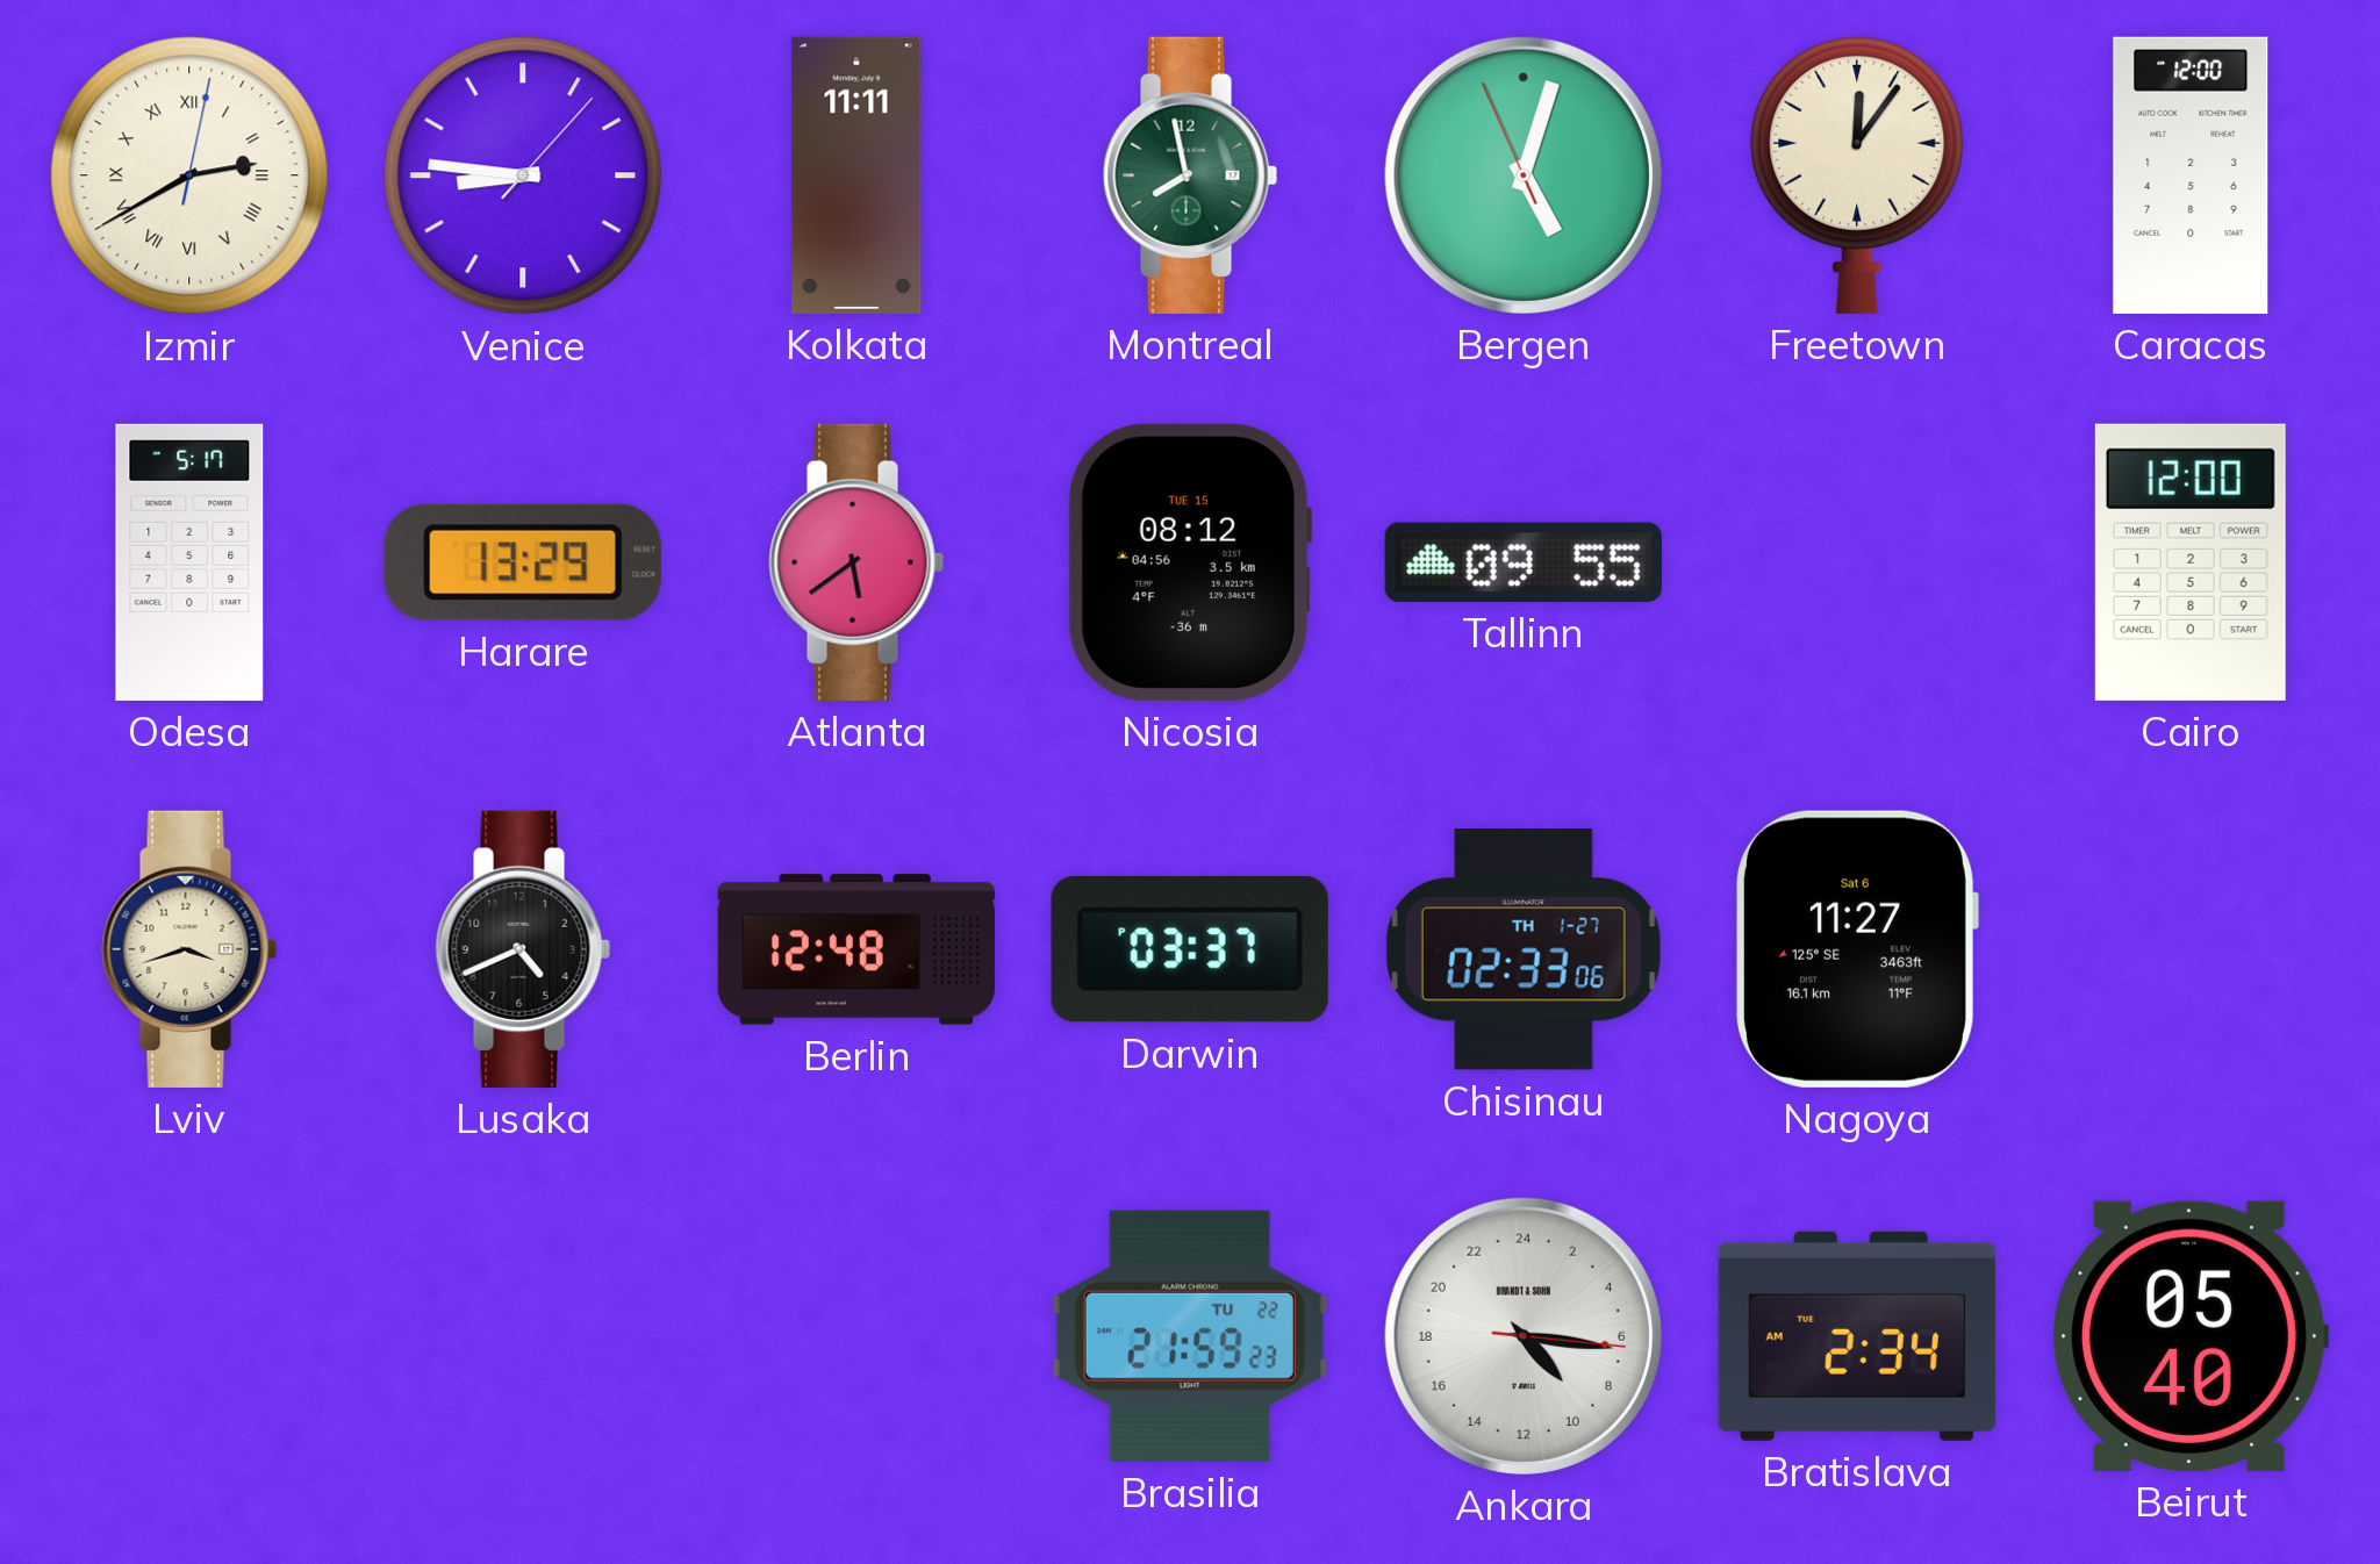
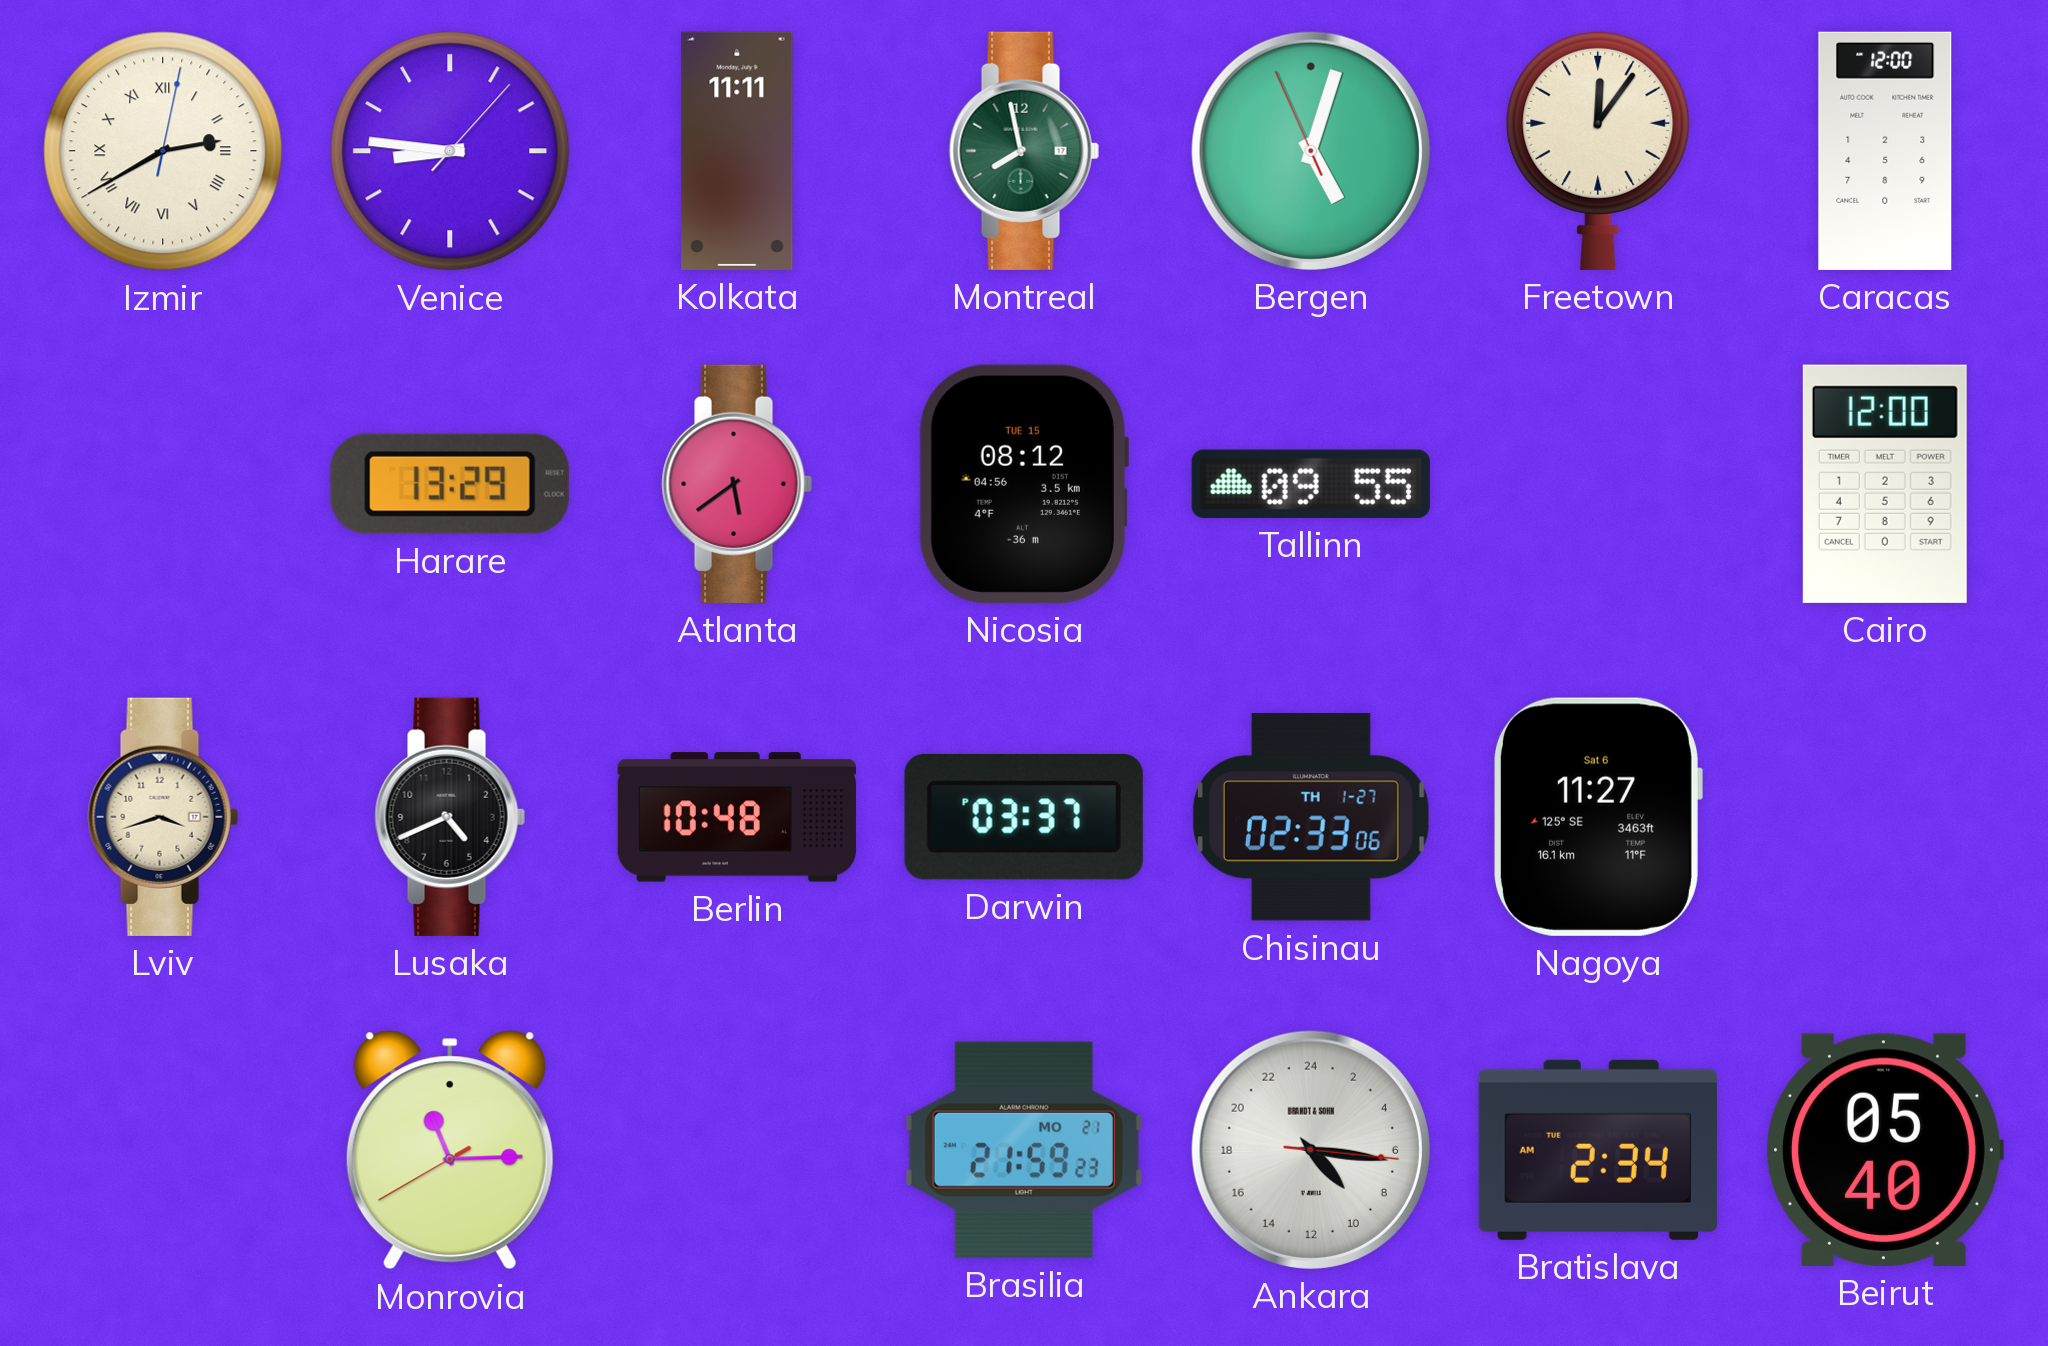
Odesa: 5:17 -> none
Berlin: 12:48 -> 10:48
Monrovia: none -> 11:14
Brasilia date: TU 22 -> MO 21
